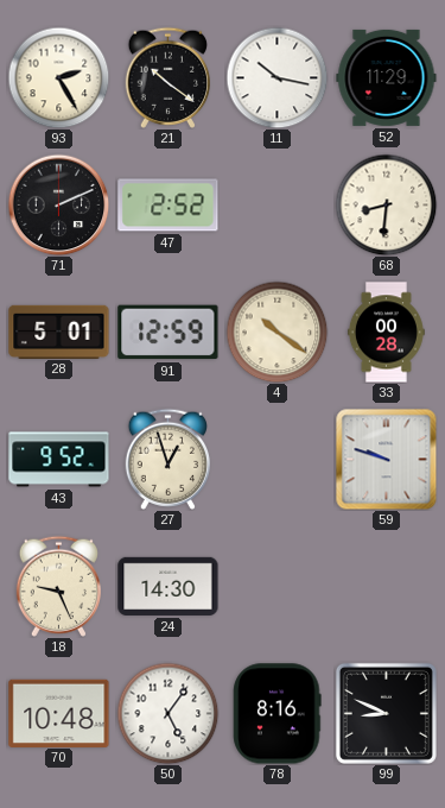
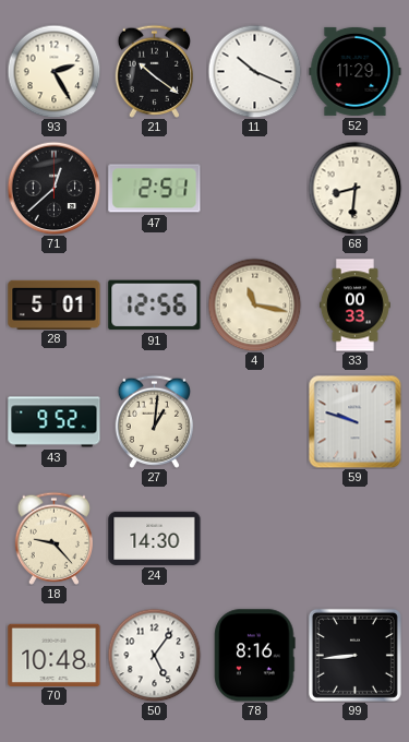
11: 10:17 -> 10:19
71: 2:11 -> 12:38
47: 2:52 -> 2:51
91: 12:59 -> 12:56
4: 10:21 -> 11:17
33: 00:28 -> 00:33
27: 12:57 -> 1:01
18: 9:26 -> 9:23
99: 8:49 -> 8:44
